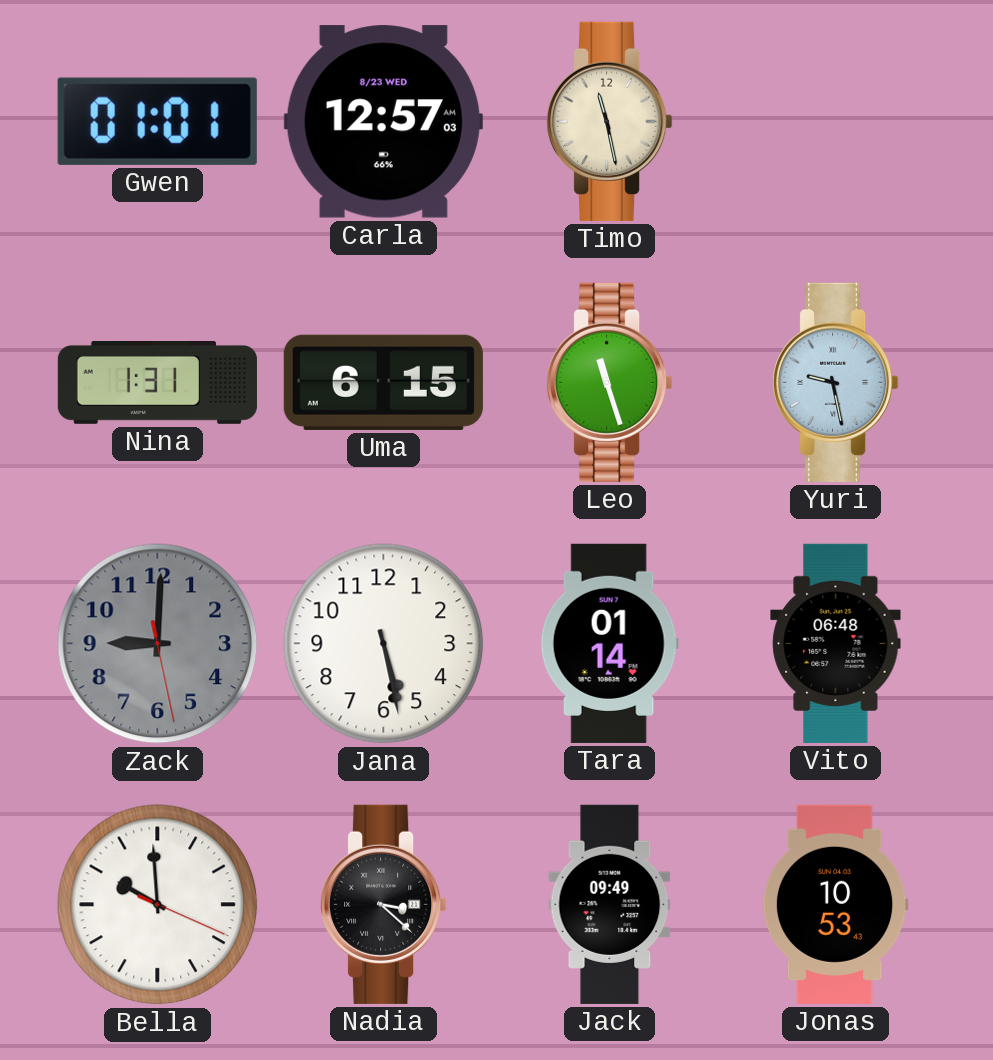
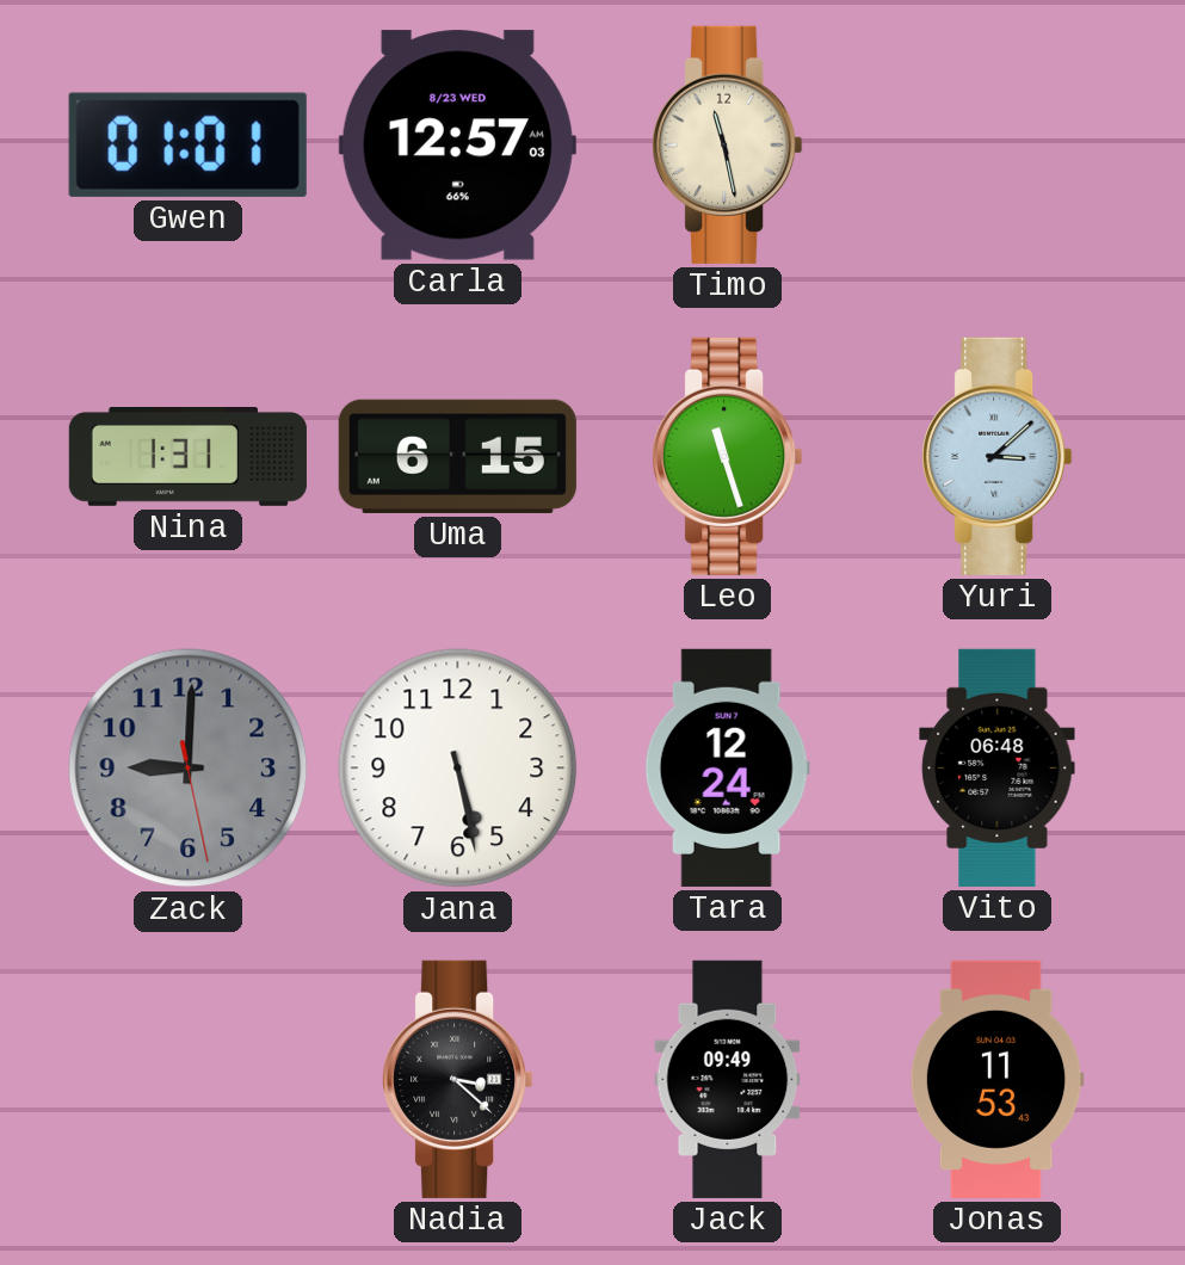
Yuri: 9:28 -> 3:08
Tara: 01:14 -> 12:24
Bella: 9:59 -> none
Jonas: 10:53 -> 11:53
